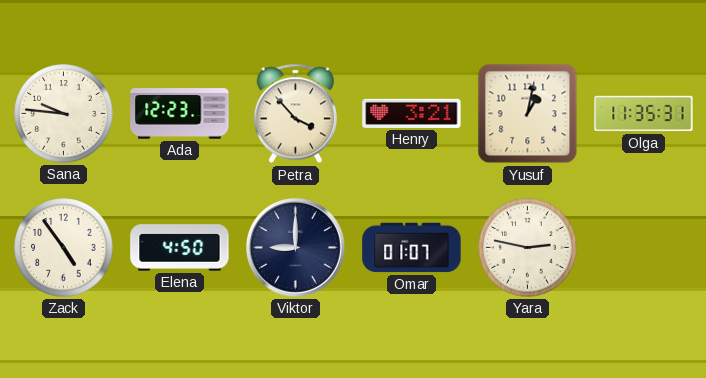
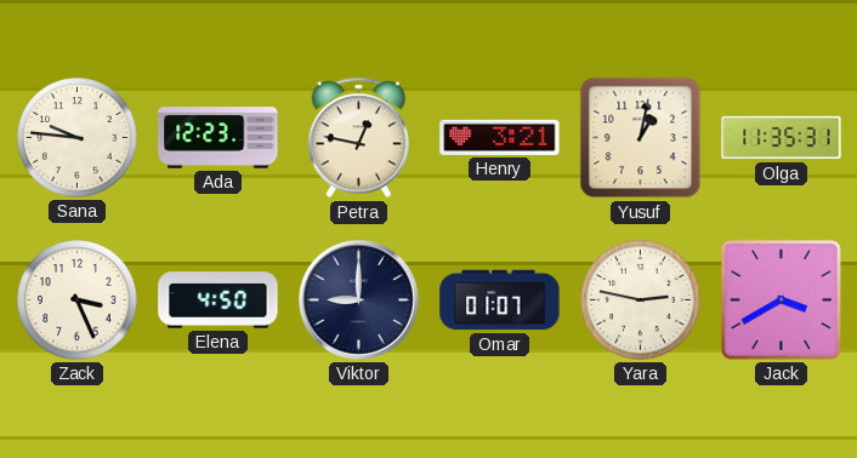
Petra: 3:53 -> 12:47
Zack: 4:54 -> 3:26
Jack: none -> 3:40
